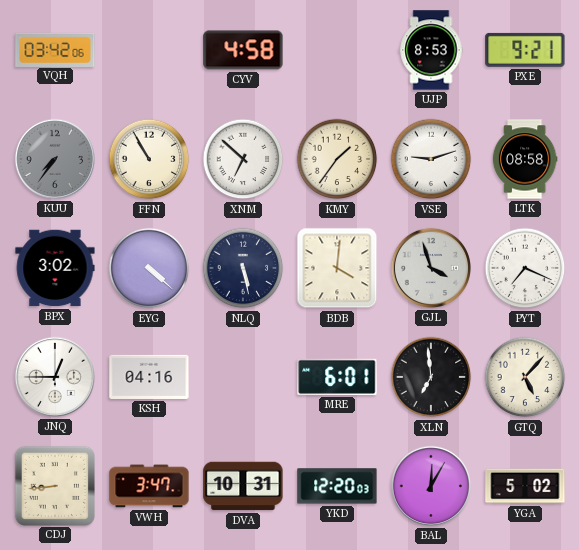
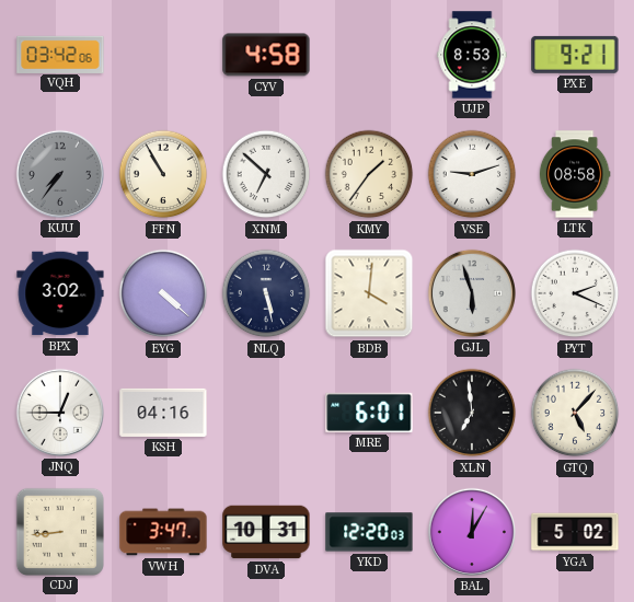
GJL: 3:57 -> 5:57
PYT: 7:19 -> 2:19
